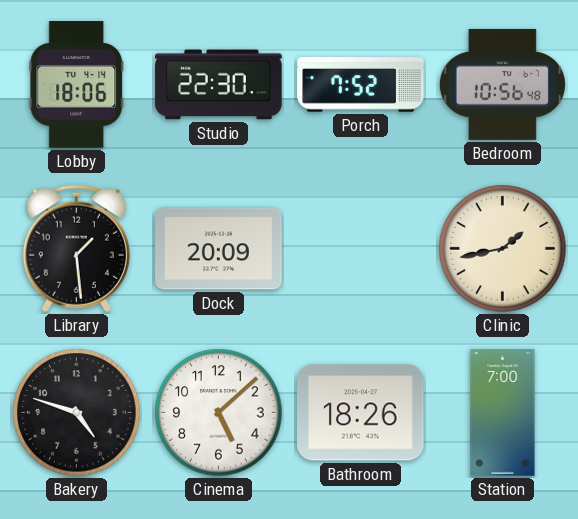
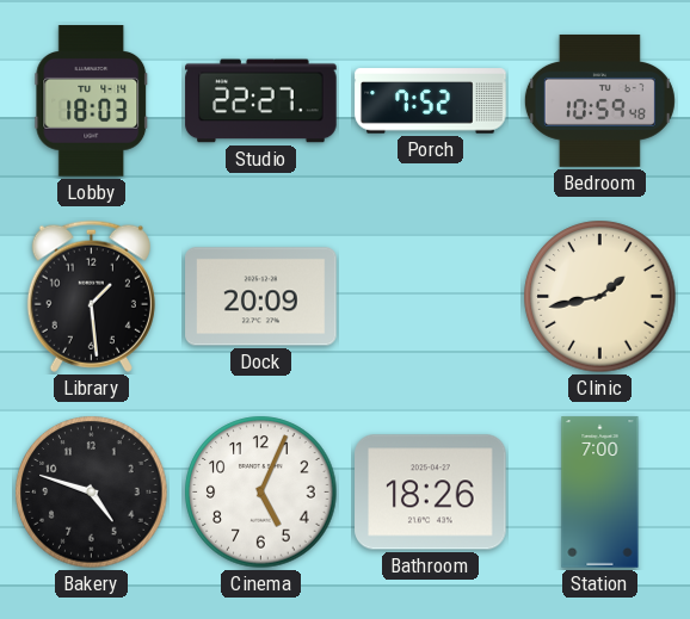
Lobby: 18:06 -> 18:03
Studio: 22:30 -> 22:27
Bedroom: 10:56 -> 10:59
Cinema: 5:08 -> 5:04
